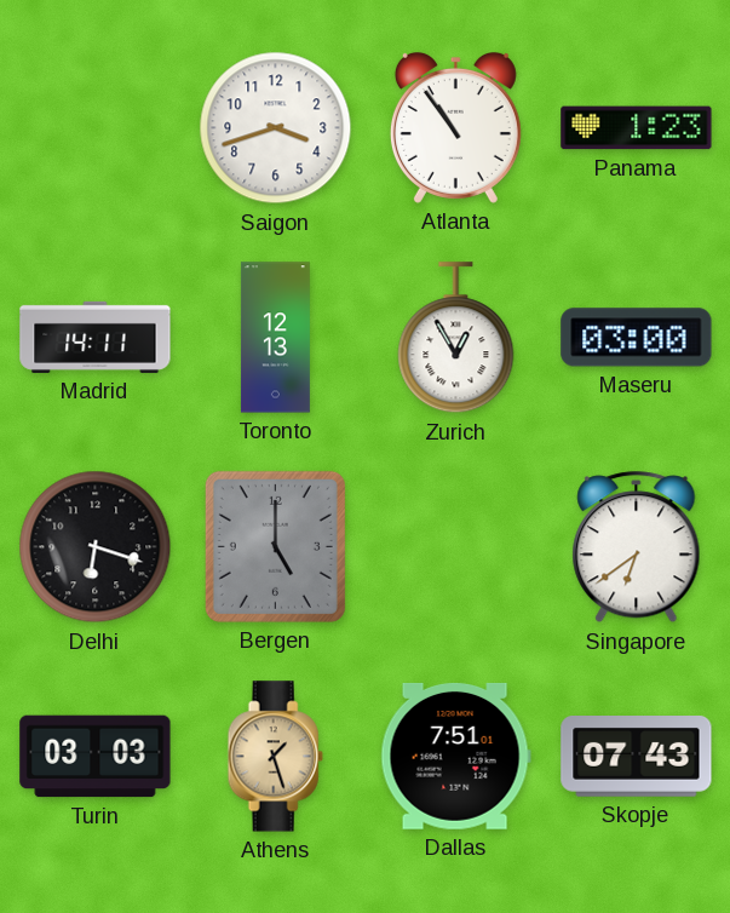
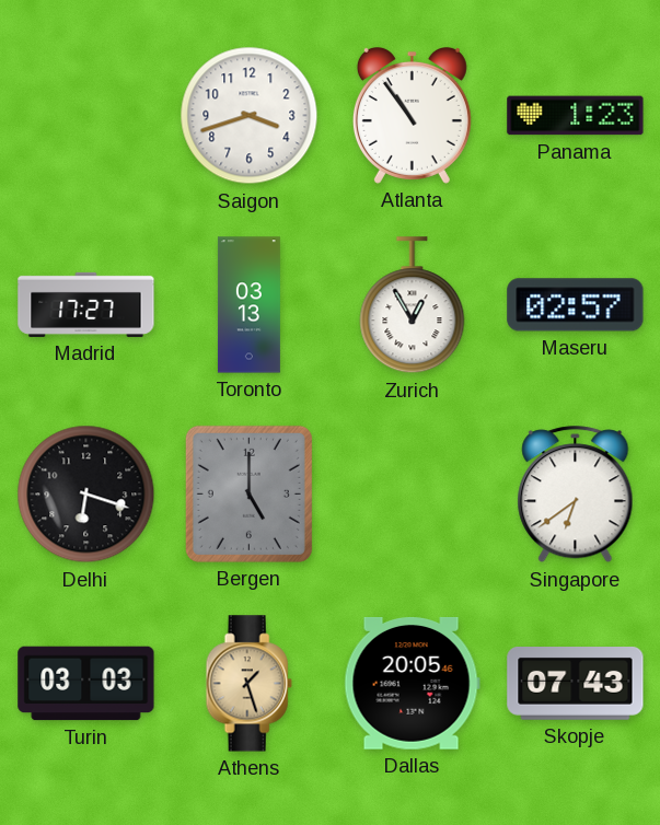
Madrid: 14:11 -> 17:27
Toronto: 12:13 -> 03:13
Maseru: 03:00 -> 02:57
Dallas: 7:51 -> 20:05
